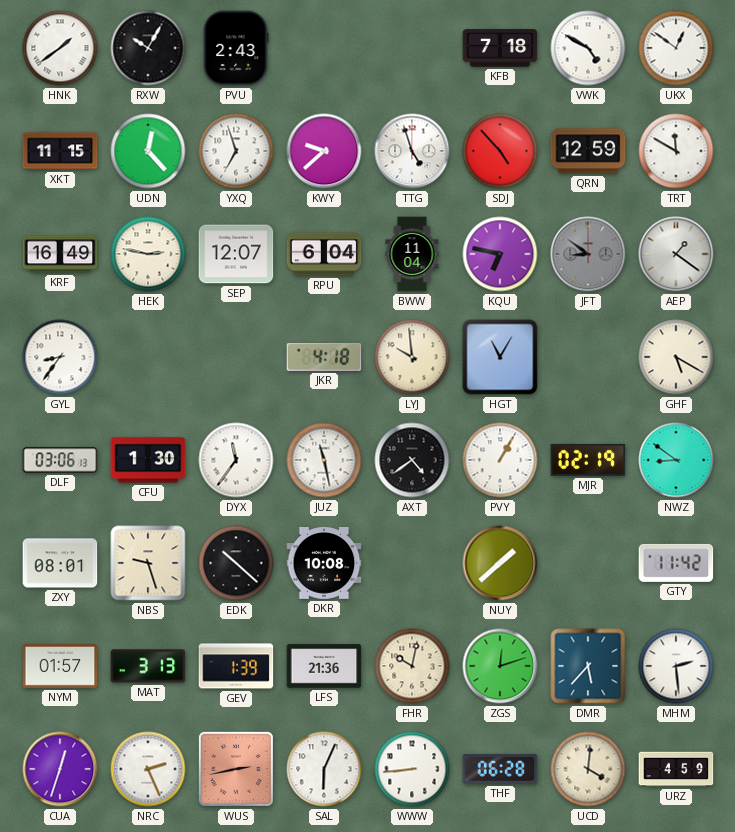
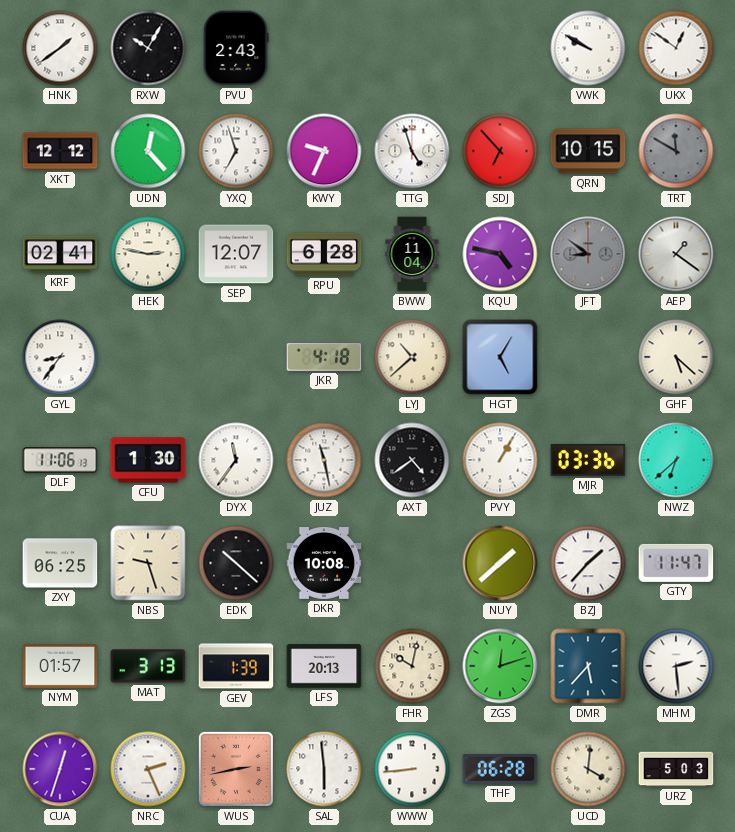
KFB: 7:18 -> none
VWK: 4:50 -> 9:50
XKT: 11:15 -> 12:12
KWY: 9:38 -> 9:34
SDJ: 4:53 -> 6:53
QRN: 12:59 -> 10:15
TRT dial: white -> grey
KRF: 16:49 -> 02:41
RPU: 6:04 -> 6:28
KQU: 6:47 -> 4:47
LYJ: 9:59 -> 10:38
HGT: 11:05 -> 5:05
GHF: 5:20 -> 5:22
DLF: 03:06 -> 11:06
MJR: 02:19 -> 03:36
NWZ: 8:51 -> 6:38
ZXY: 08:01 -> 06:25
BZJ: none -> 1:37
GTY: 11:42 -> 11:47
LFS: 21:36 -> 20:13
SAL: 6:04 -> 5:59
URZ: 4:59 -> 5:03
